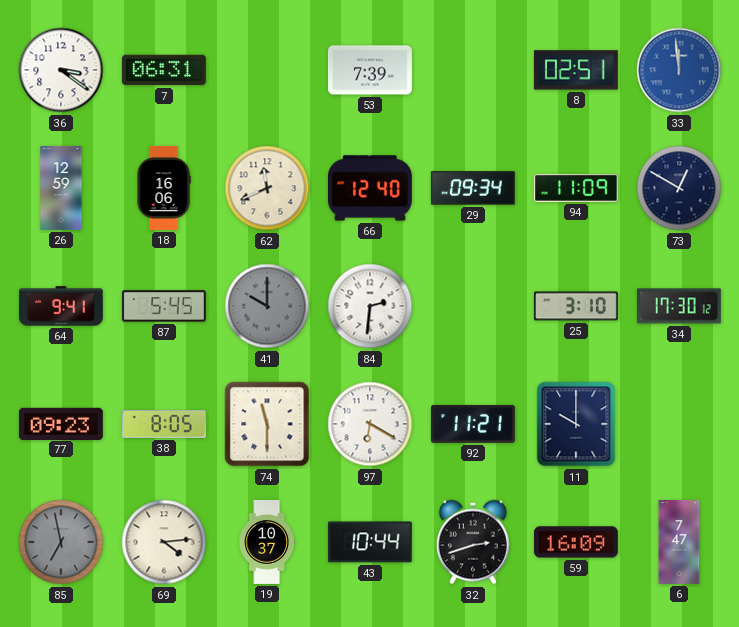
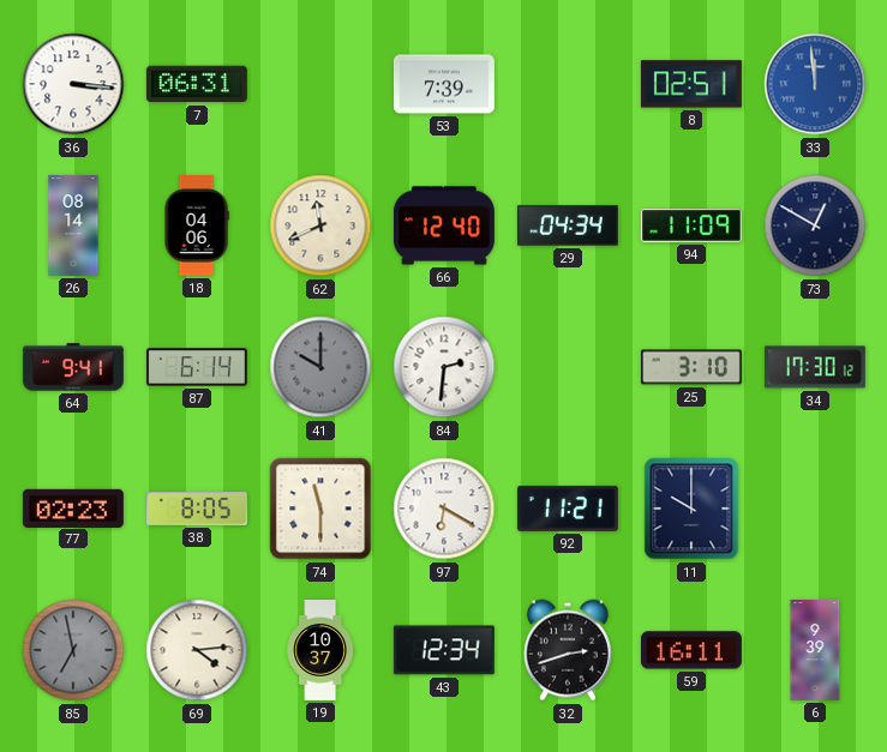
36: 3:21 -> 3:16
26: 12:59 -> 08:14
18: 16:06 -> 04:06
29: 09:34 -> 04:34
87: 5:45 -> 6:14
77: 09:23 -> 02:23
43: 10:44 -> 12:34
59: 16:09 -> 16:11
6: 7:47 -> 9:39
